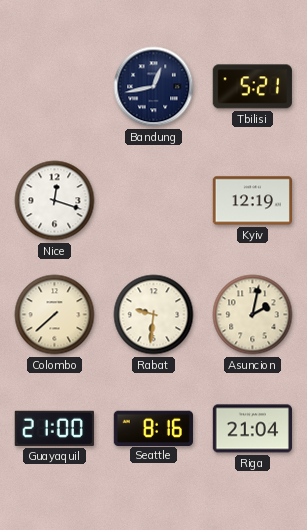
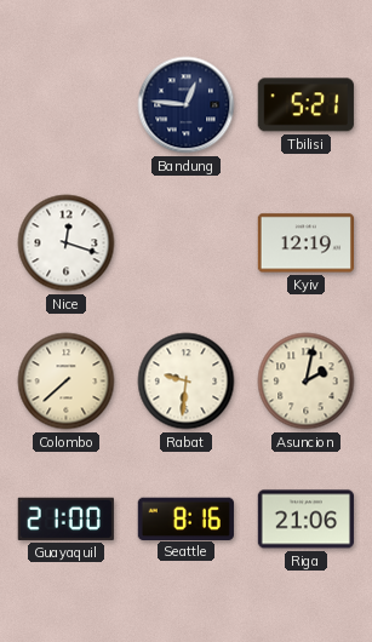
Bandung: 12:43 -> 12:46
Riga: 21:04 -> 21:06
